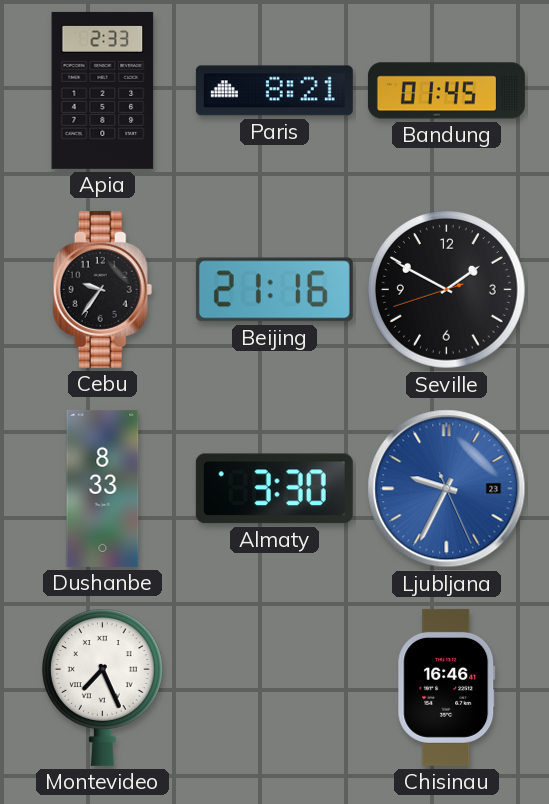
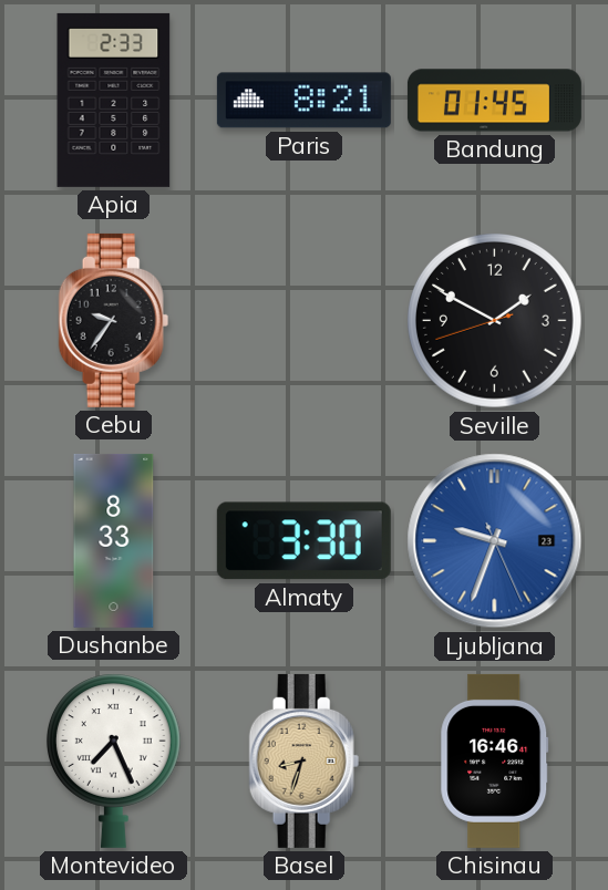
Beijing: 21:16 -> none
Ljubljana: 9:34 -> 9:33
Basel: none -> 8:33
